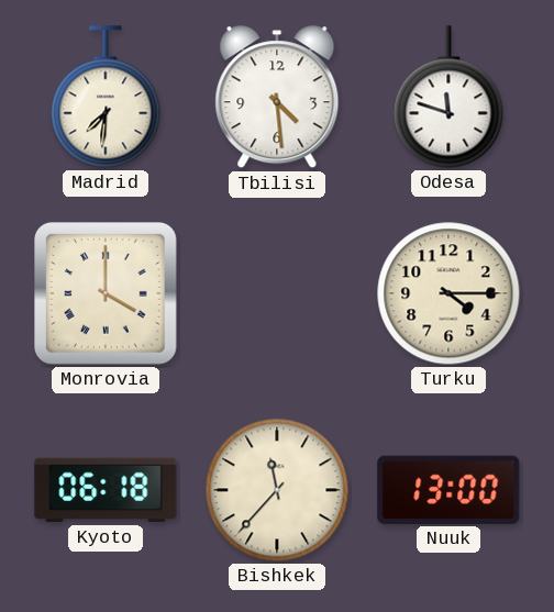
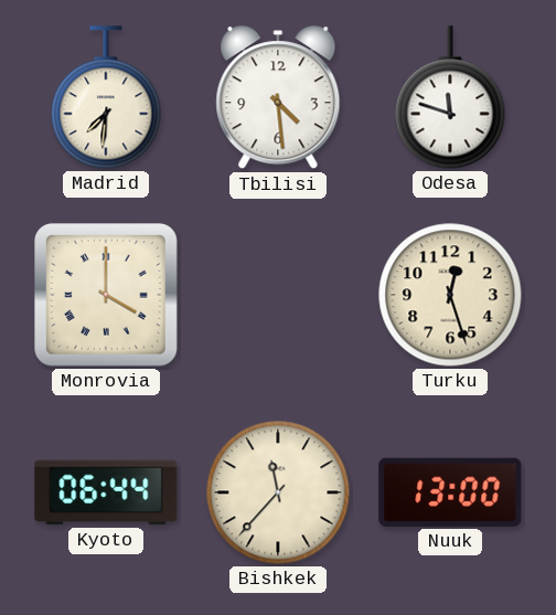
Turku: 4:15 -> 12:27
Kyoto: 06:18 -> 06:44
